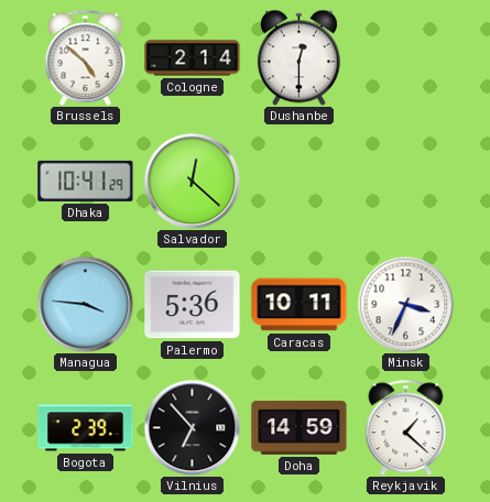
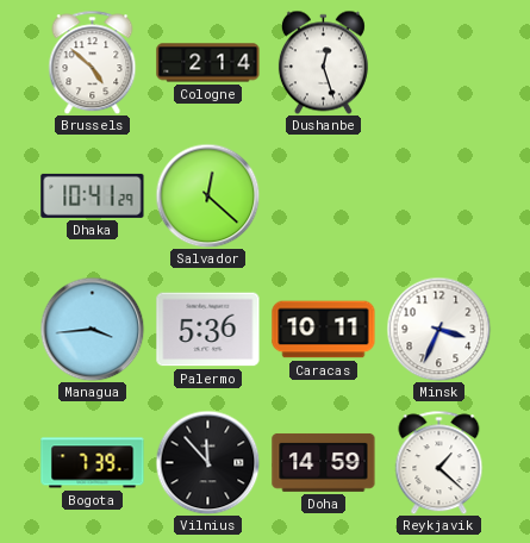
Dushanbe: 12:30 -> 12:27
Managua: 3:46 -> 3:44
Bogota: 2:39 -> 7:39
Vilnius: 6:53 -> 11:53
